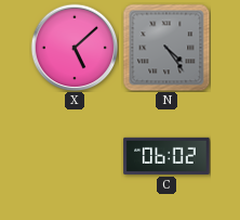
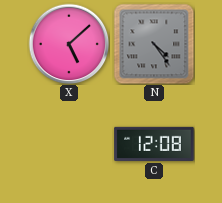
C: 06:02 -> 12:08
